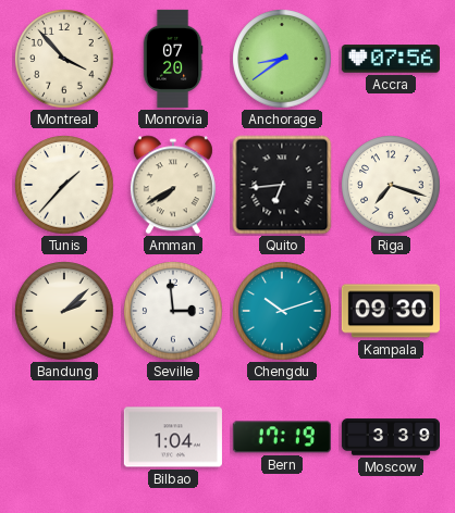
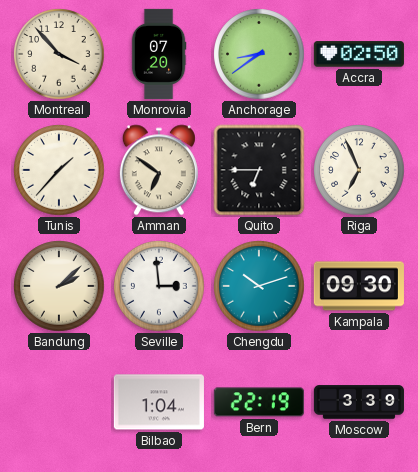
Accra: 07:56 -> 02:50
Amman: 7:40 -> 6:51
Quito: 6:44 -> 6:45
Riga: 7:18 -> 6:56
Bern: 17:19 -> 22:19
